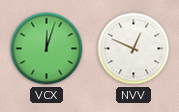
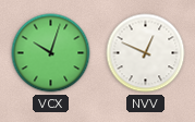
VCX: 12:03 -> 10:03
